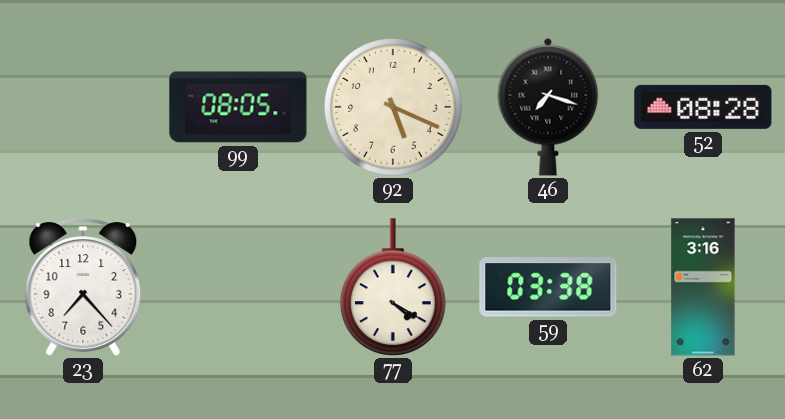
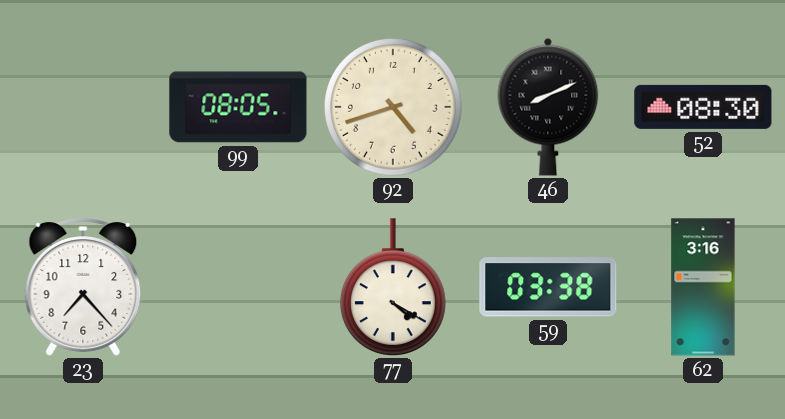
92: 5:19 -> 4:42
46: 7:18 -> 8:11
52: 08:28 -> 08:30
